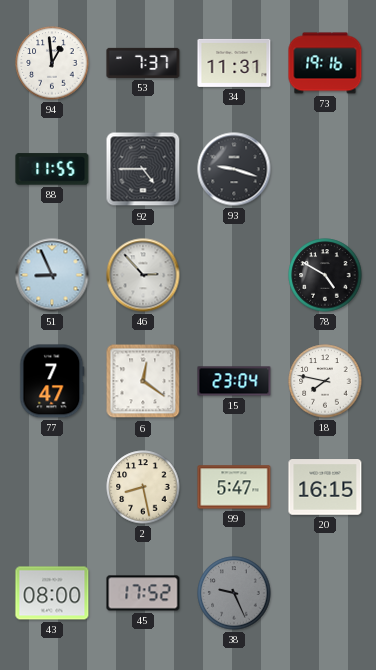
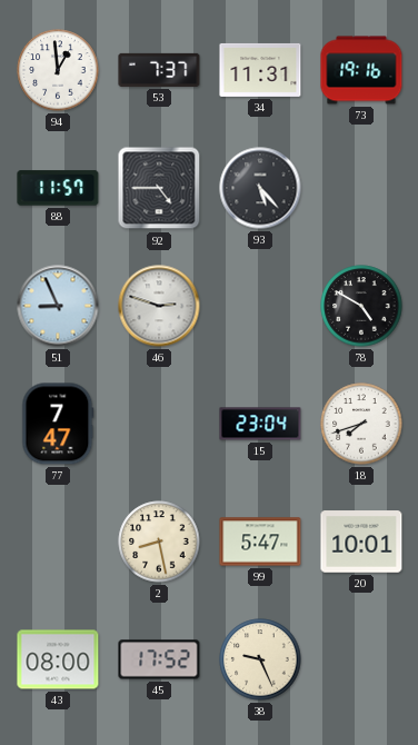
88: 11:55 -> 11:57
93: 9:18 -> 5:23
46: 2:53 -> 2:48
6: 12:21 -> none
18: 7:47 -> 7:42
20: 16:15 -> 10:01
38 dial: grey -> cream
